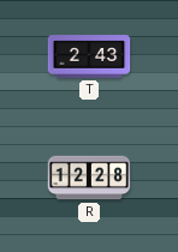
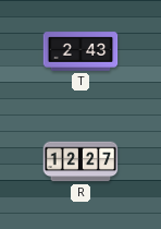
R: 12:28 -> 12:27
